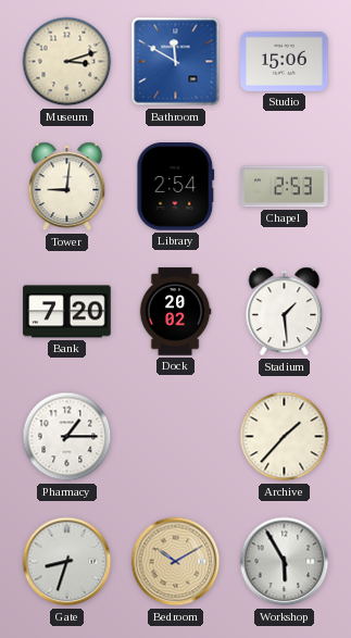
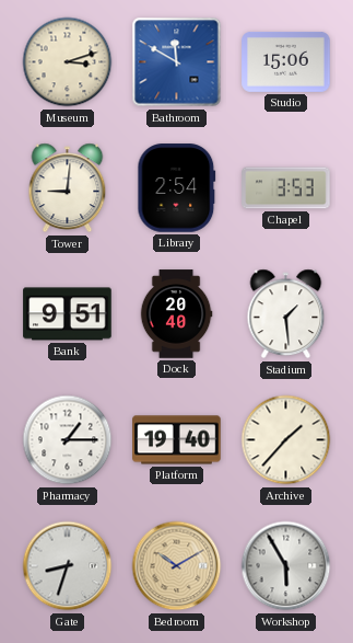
Chapel: 2:53 -> 3:53
Bank: 7:20 -> 9:51
Dock: 20:02 -> 20:40
Platform: none -> 19:40
